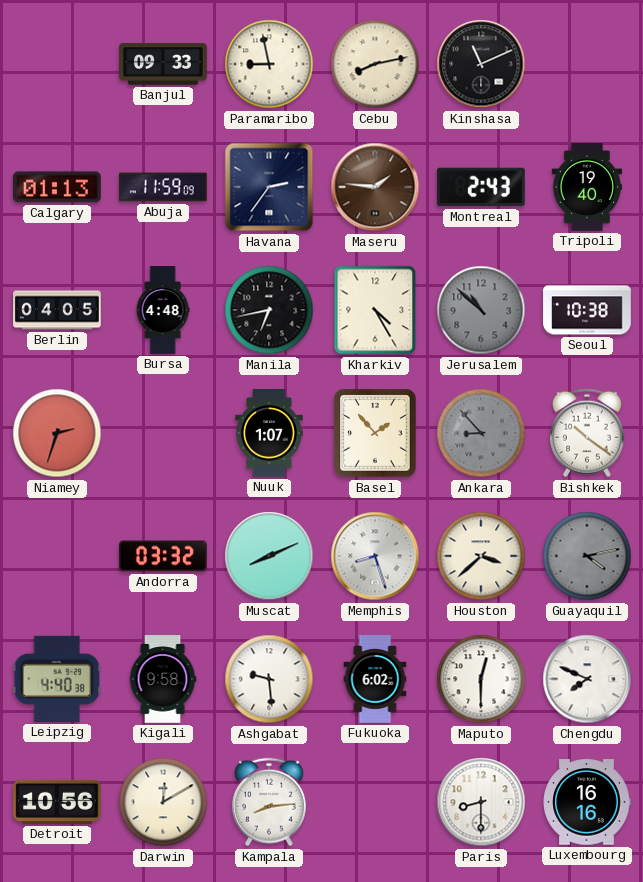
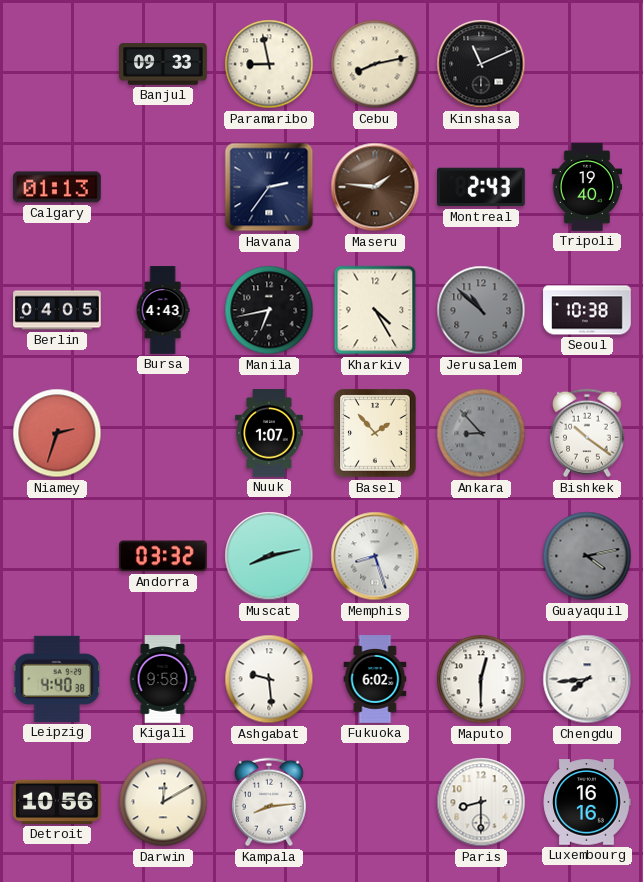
Abuja: 11:59 -> none
Bursa: 4:48 -> 4:43
Muscat: 8:11 -> 8:13
Houston: 3:38 -> none
Chengdu: 7:49 -> 7:44
